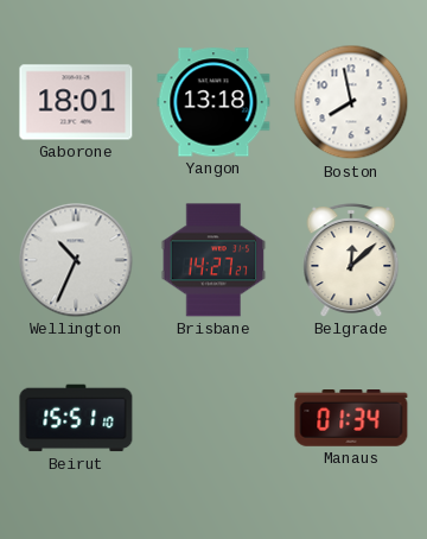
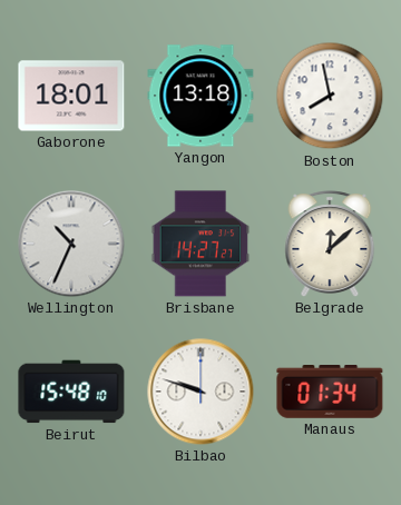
Beirut: 15:51 -> 15:48
Bilbao: none -> 9:48
